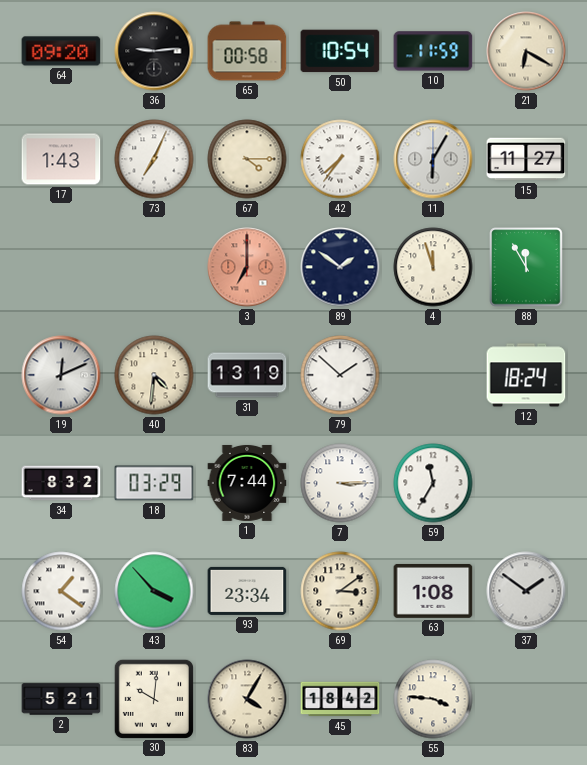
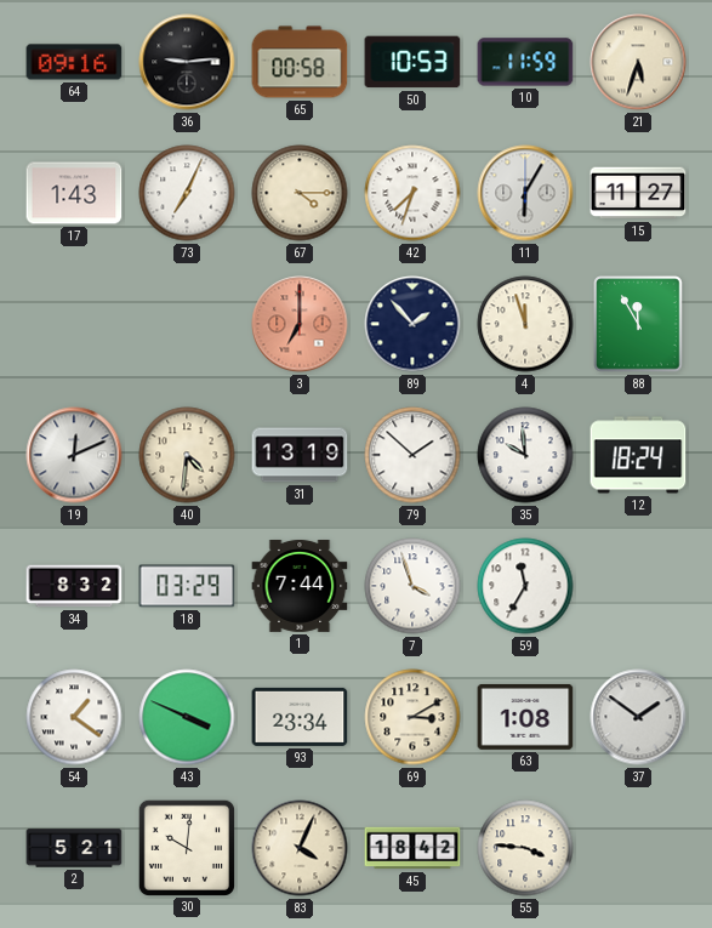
64: 09:20 -> 09:16
50: 10:54 -> 10:53
21: 6:20 -> 5:33
42: 7:36 -> 7:33
89: 1:51 -> 1:53
35: none -> 9:59
7: 3:15 -> 3:57
43: 3:53 -> 3:49
69: 3:09 -> 3:10
83: 4:05 -> 4:04
